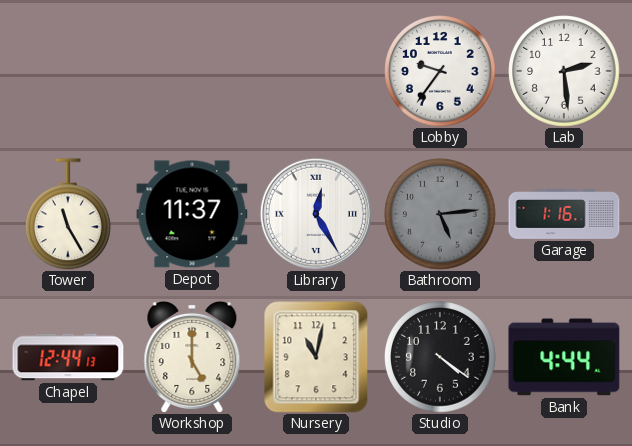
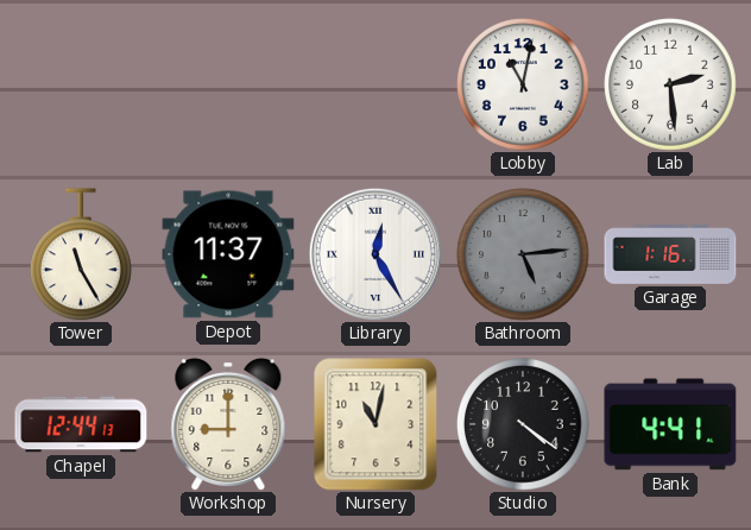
Lobby: 9:36 -> 11:02
Workshop: 5:00 -> 9:00
Bank: 4:44 -> 4:41
